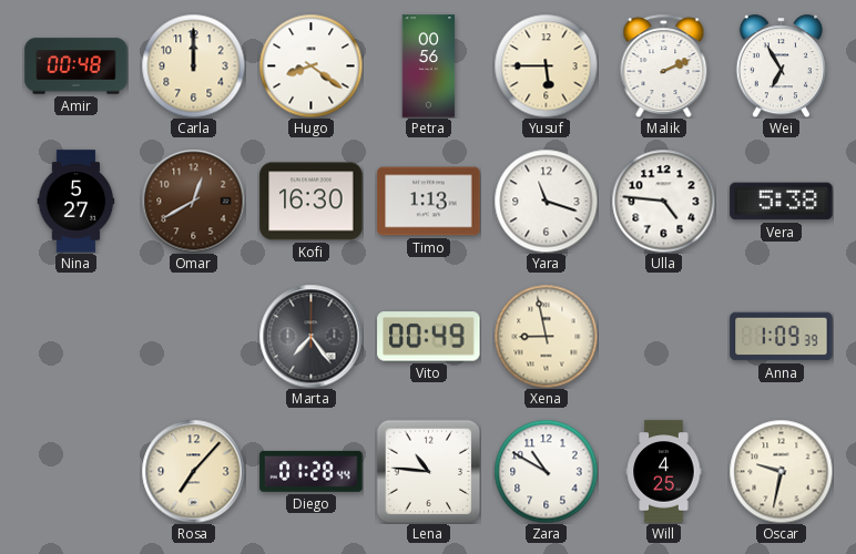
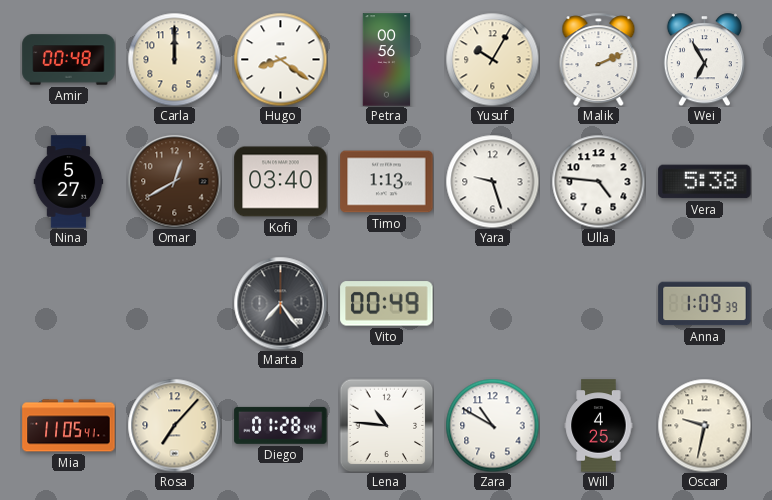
Yusuf: 5:45 -> 10:05
Kofi: 16:30 -> 03:40
Yara: 11:18 -> 9:27
Xena: 8:58 -> none
Mia: none -> 11:05
